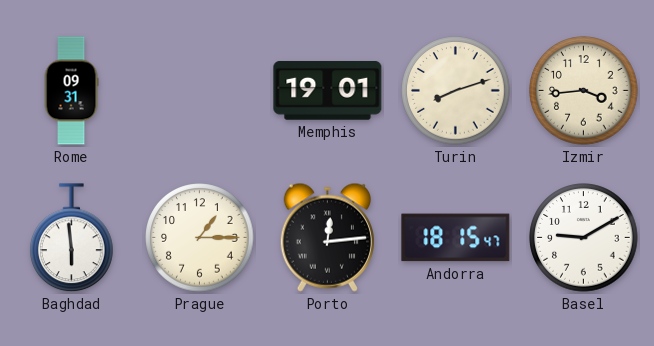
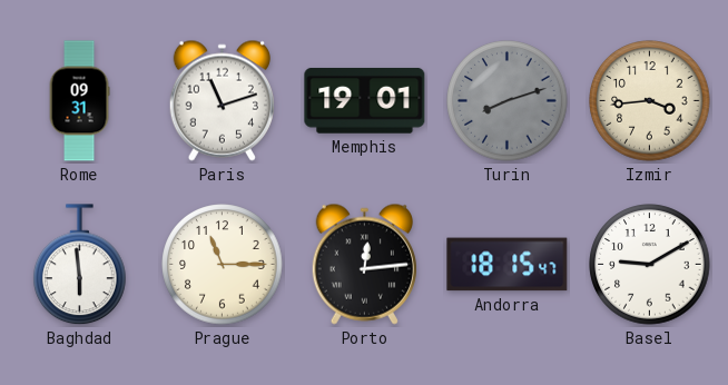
Paris: none -> 11:12
Turin dial: cream -> grey
Prague: 1:15 -> 11:15
